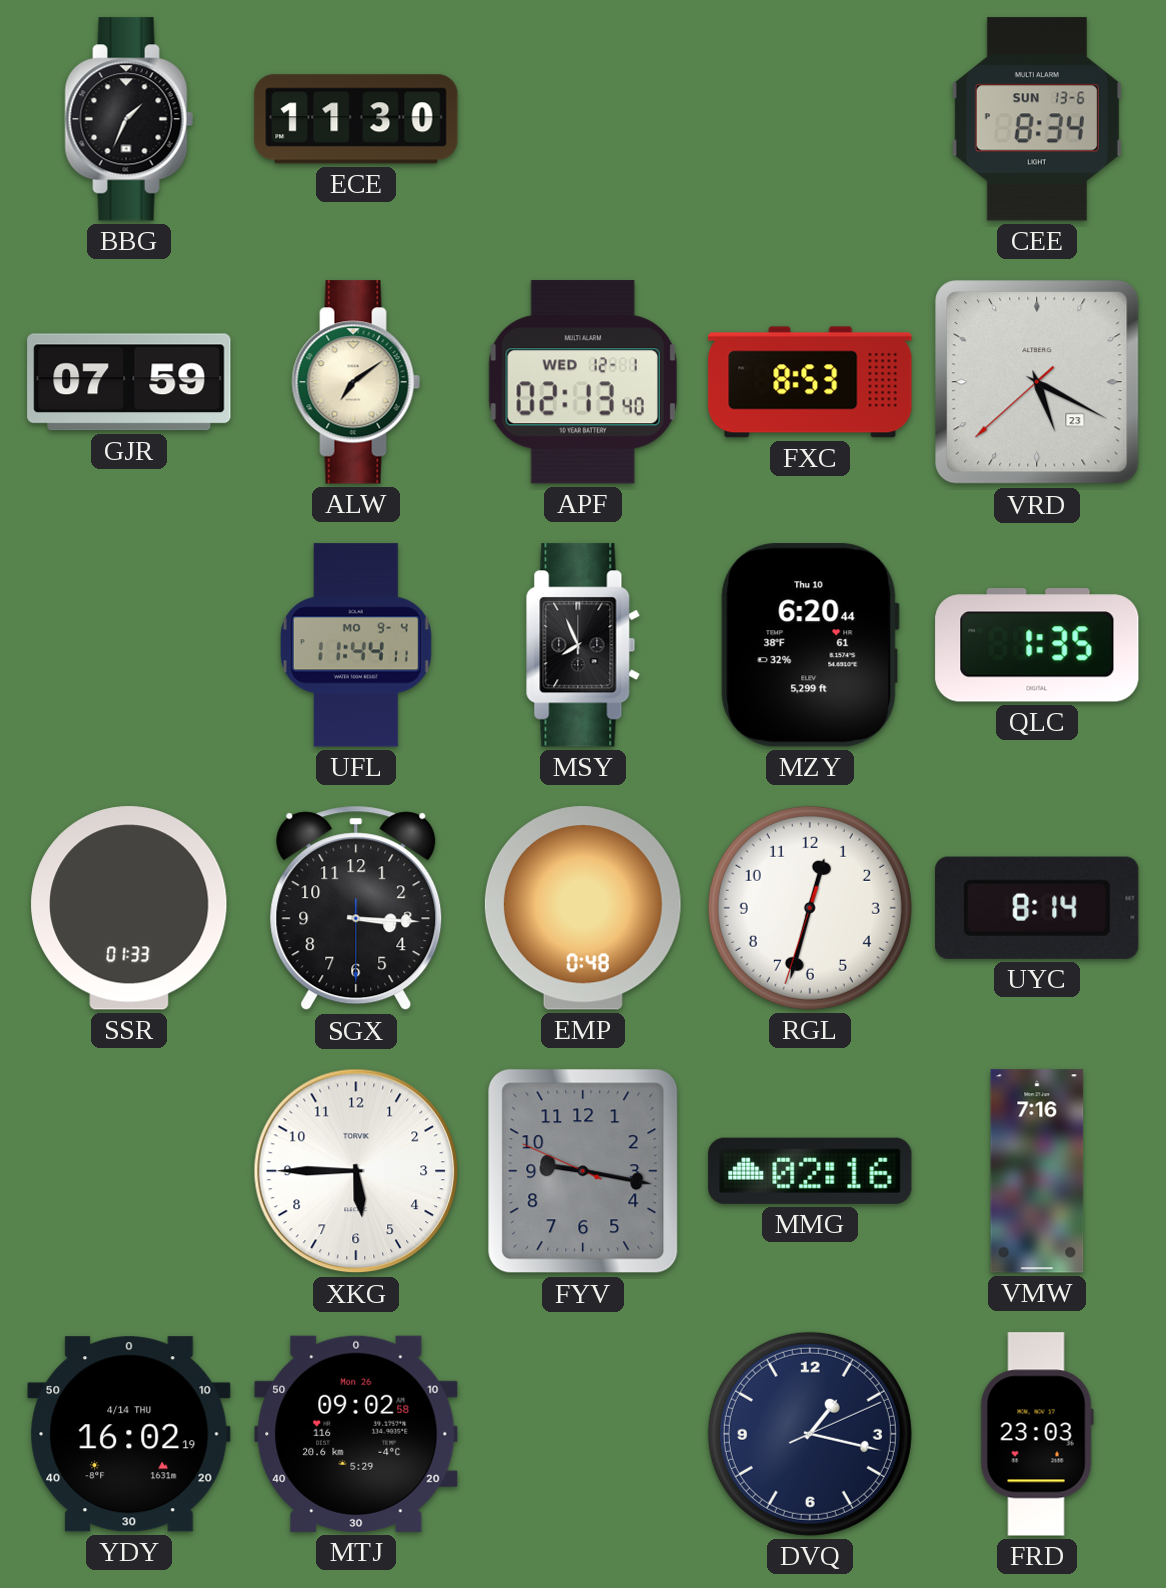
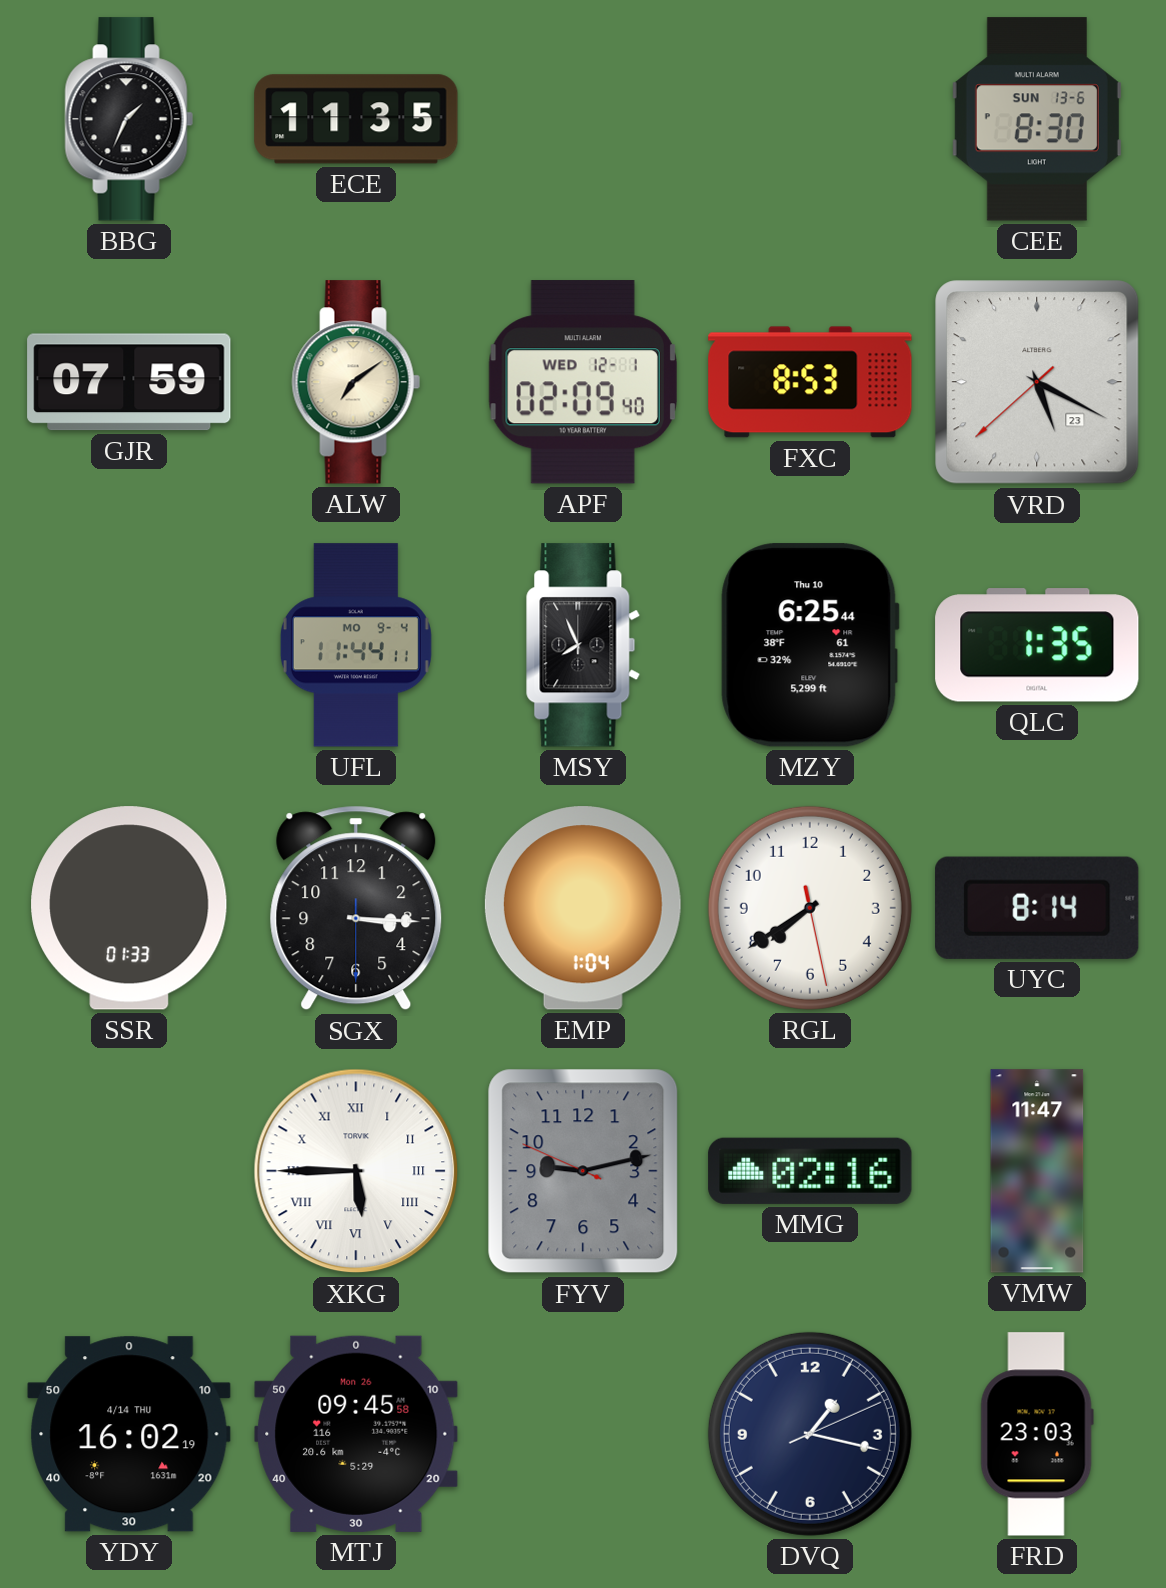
ECE: 11:30 -> 11:35
CEE: 8:34 -> 8:30
APF: 02:13 -> 02:09
MZY: 6:20 -> 6:25
EMP: 0:48 -> 1:04
RGL: 12:32 -> 7:39
XKG numerals: Arabic -> Roman
FYV: 9:16 -> 9:12
VMW: 7:16 -> 11:47
MTJ: 09:02 -> 09:45
